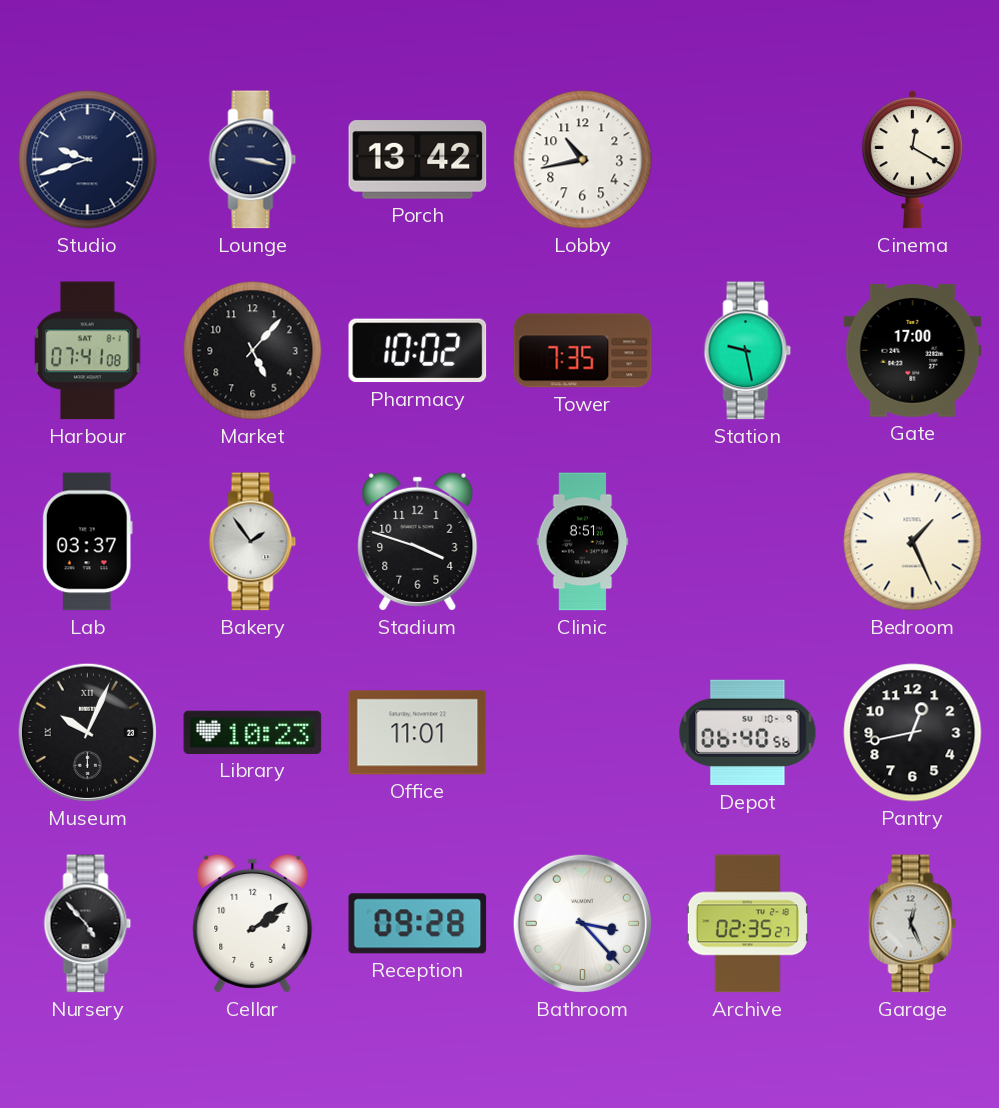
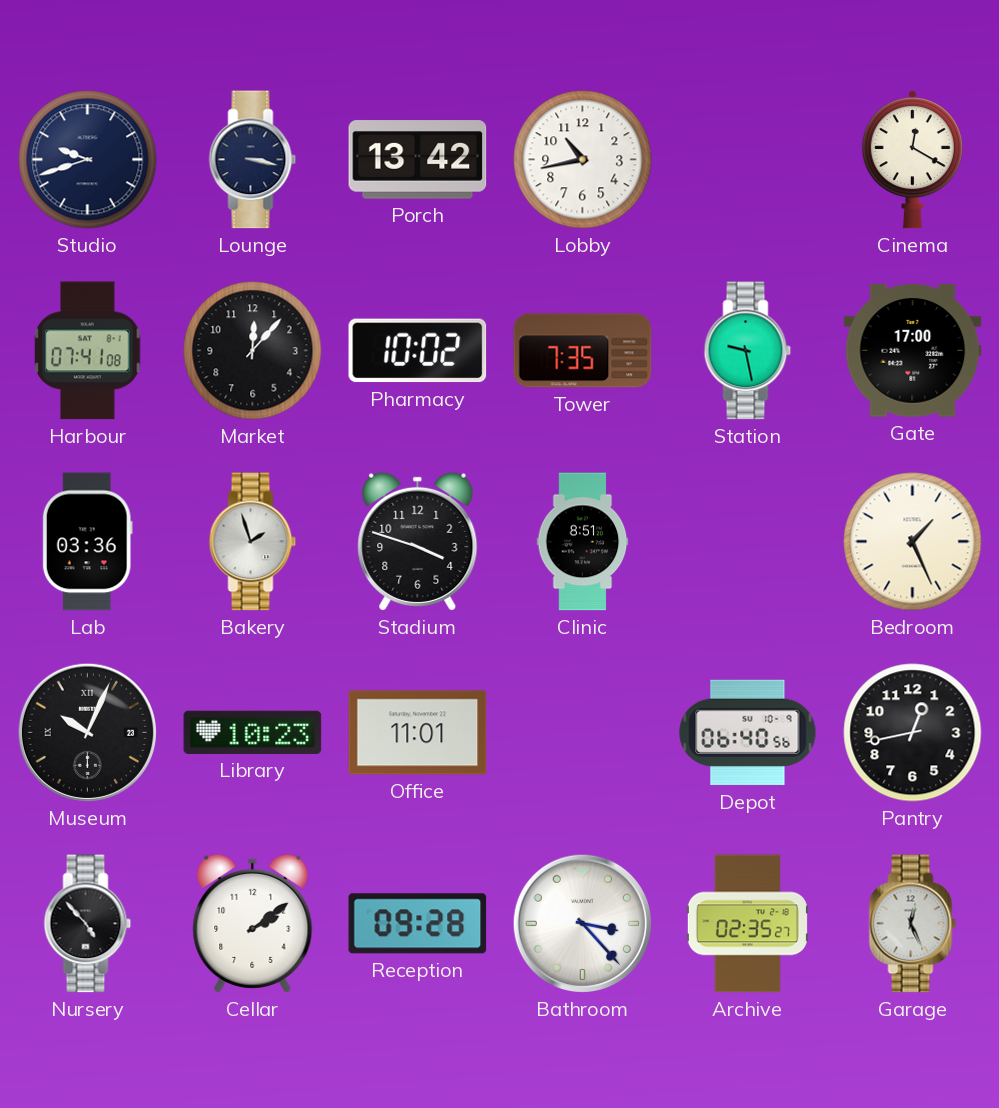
Market: 5:07 -> 12:07
Lab: 03:37 -> 03:36
Bakery: 1:54 -> 1:57
